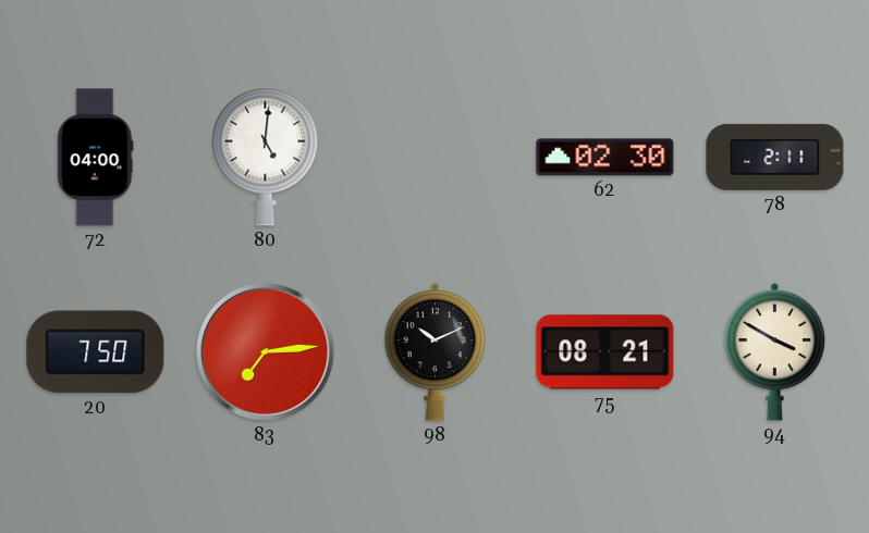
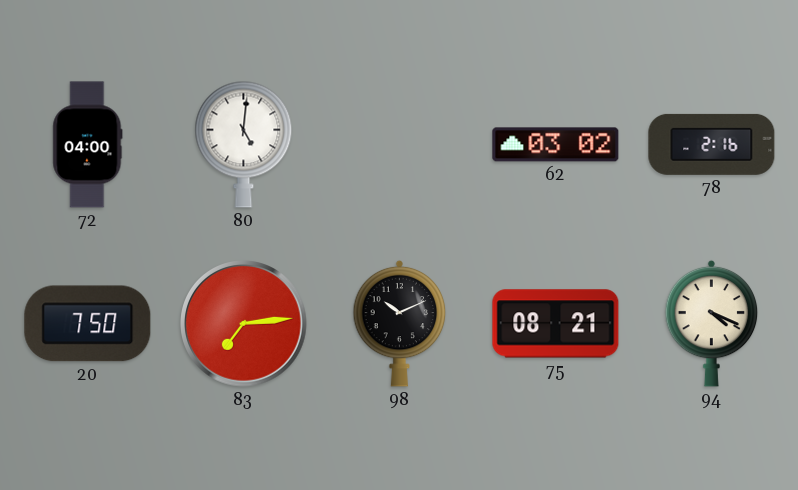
62: 02:30 -> 03:02
78: 2:11 -> 2:16
94: 3:50 -> 4:19
